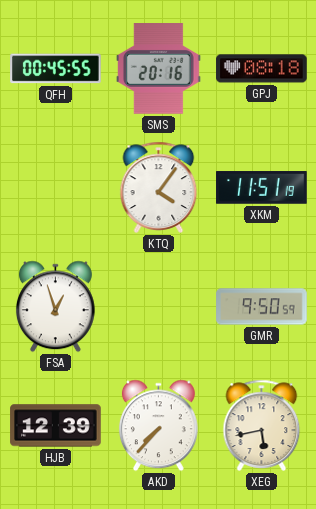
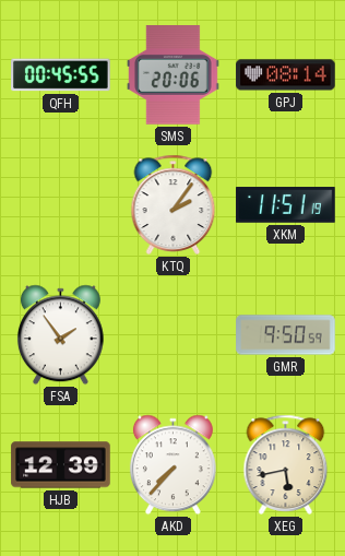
SMS: 20:16 -> 20:06
GPJ: 08:18 -> 08:14
KTQ: 4:06 -> 2:06
FSA: 12:57 -> 1:54
